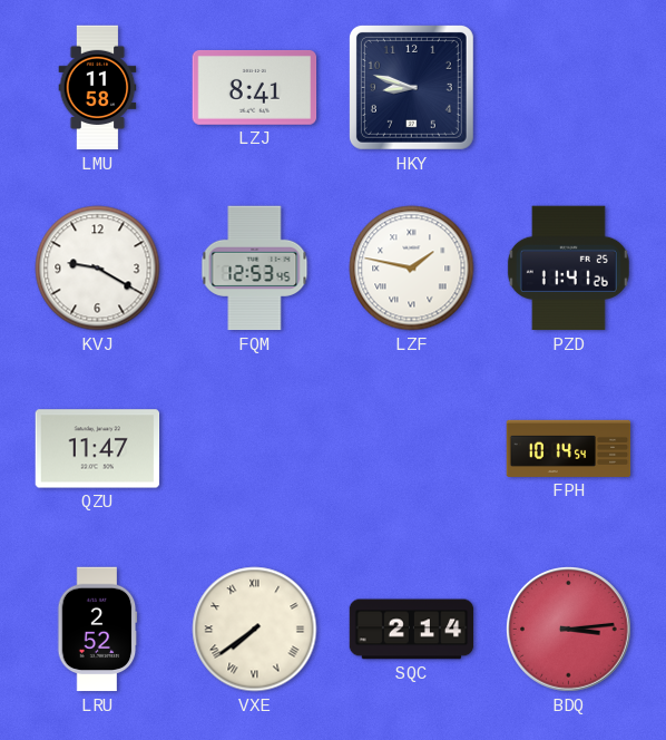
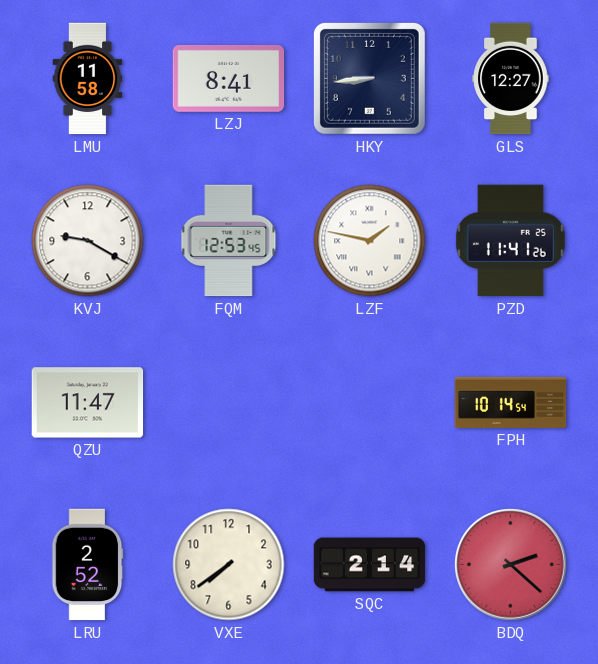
HKY: 8:48 -> 8:44
GLS: none -> 12:27
VXE numerals: Roman -> Arabic
BDQ: 3:14 -> 2:22
